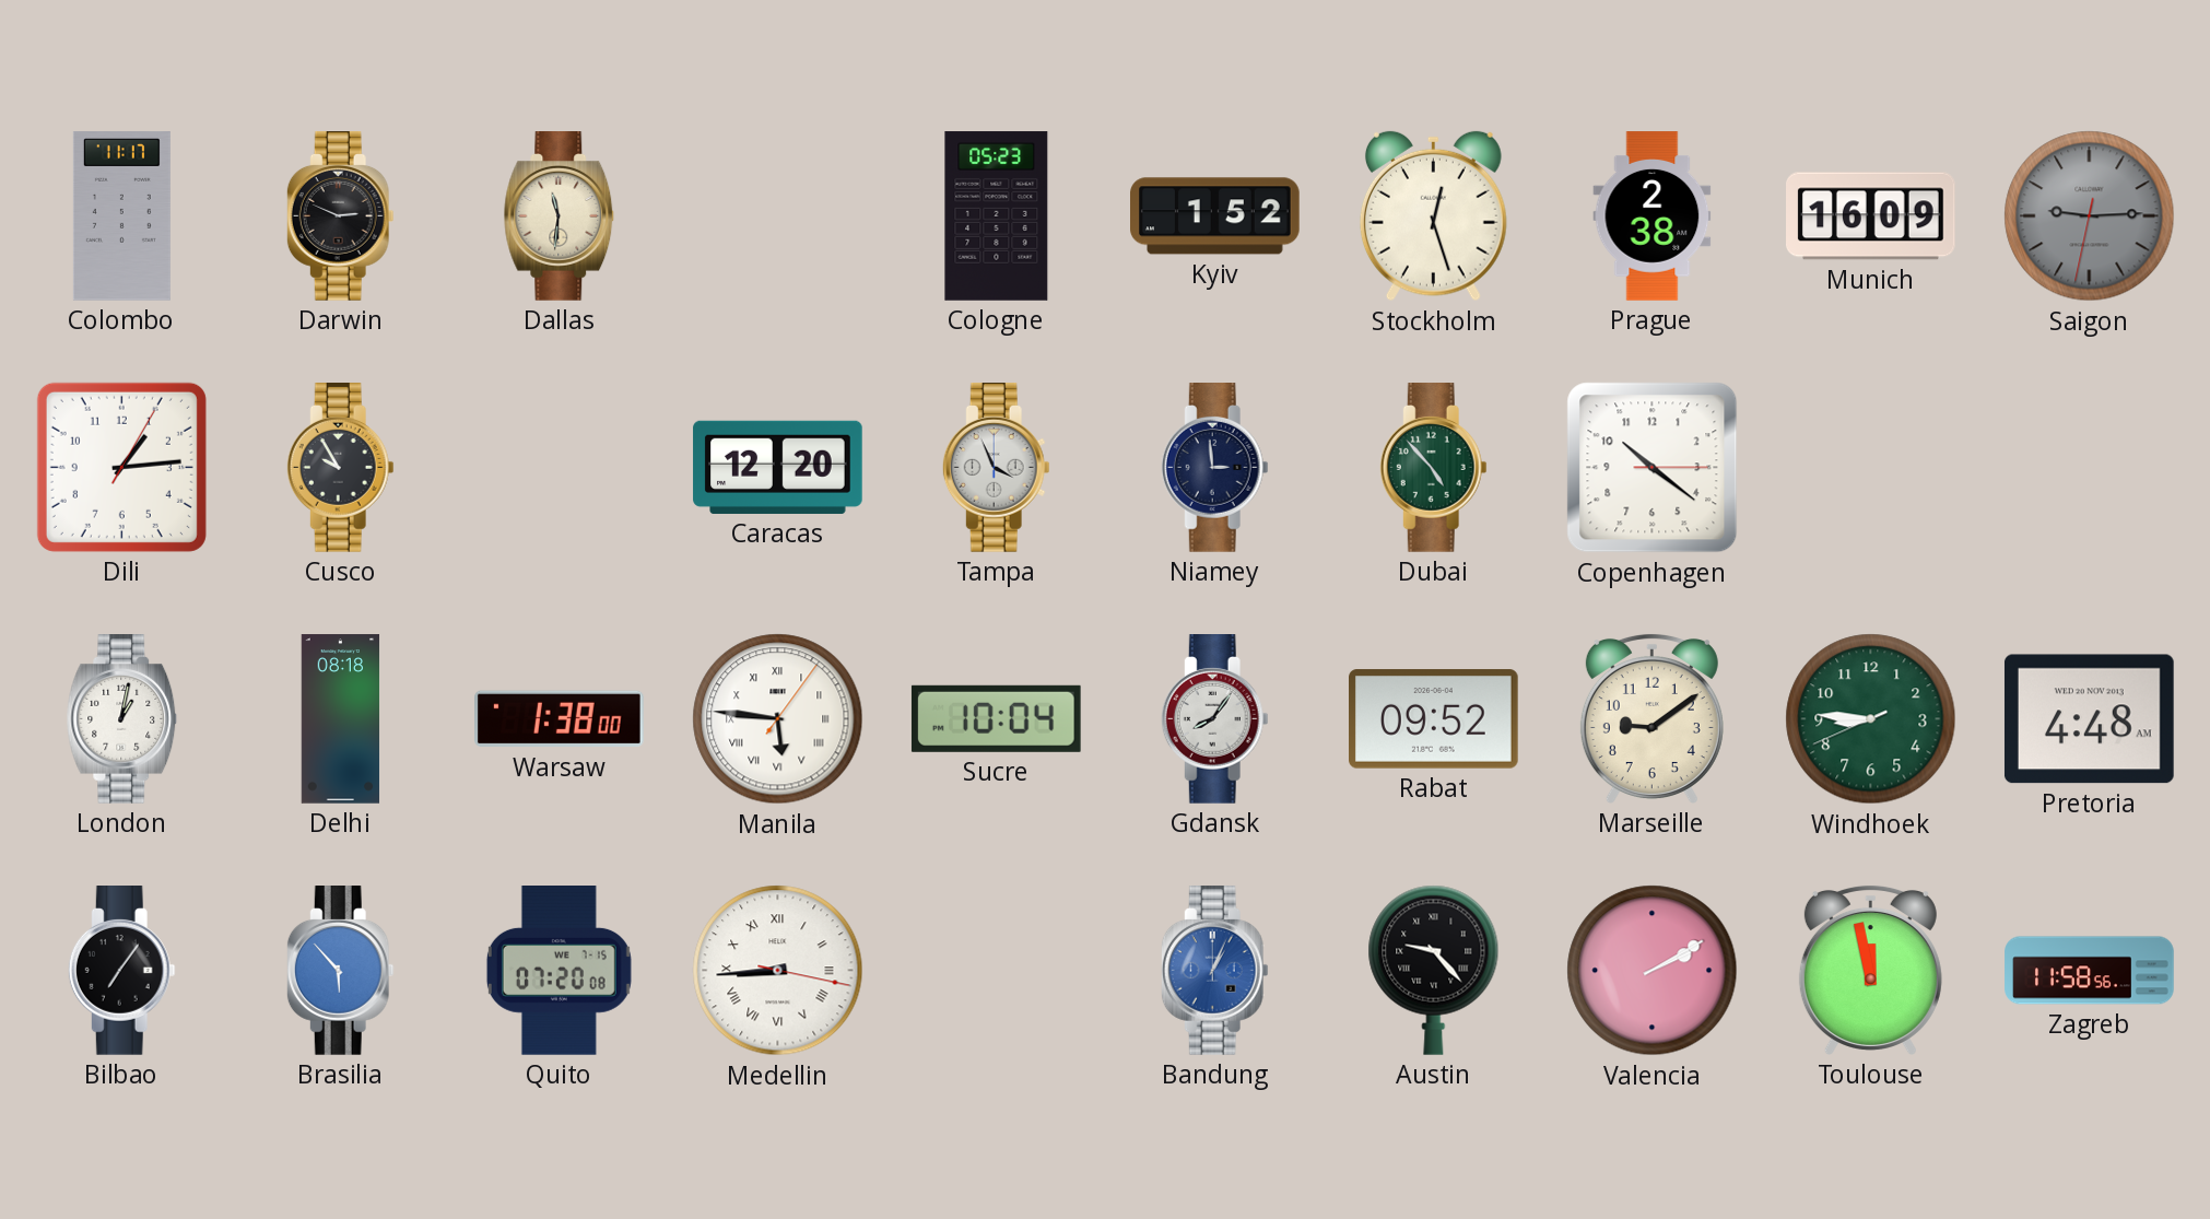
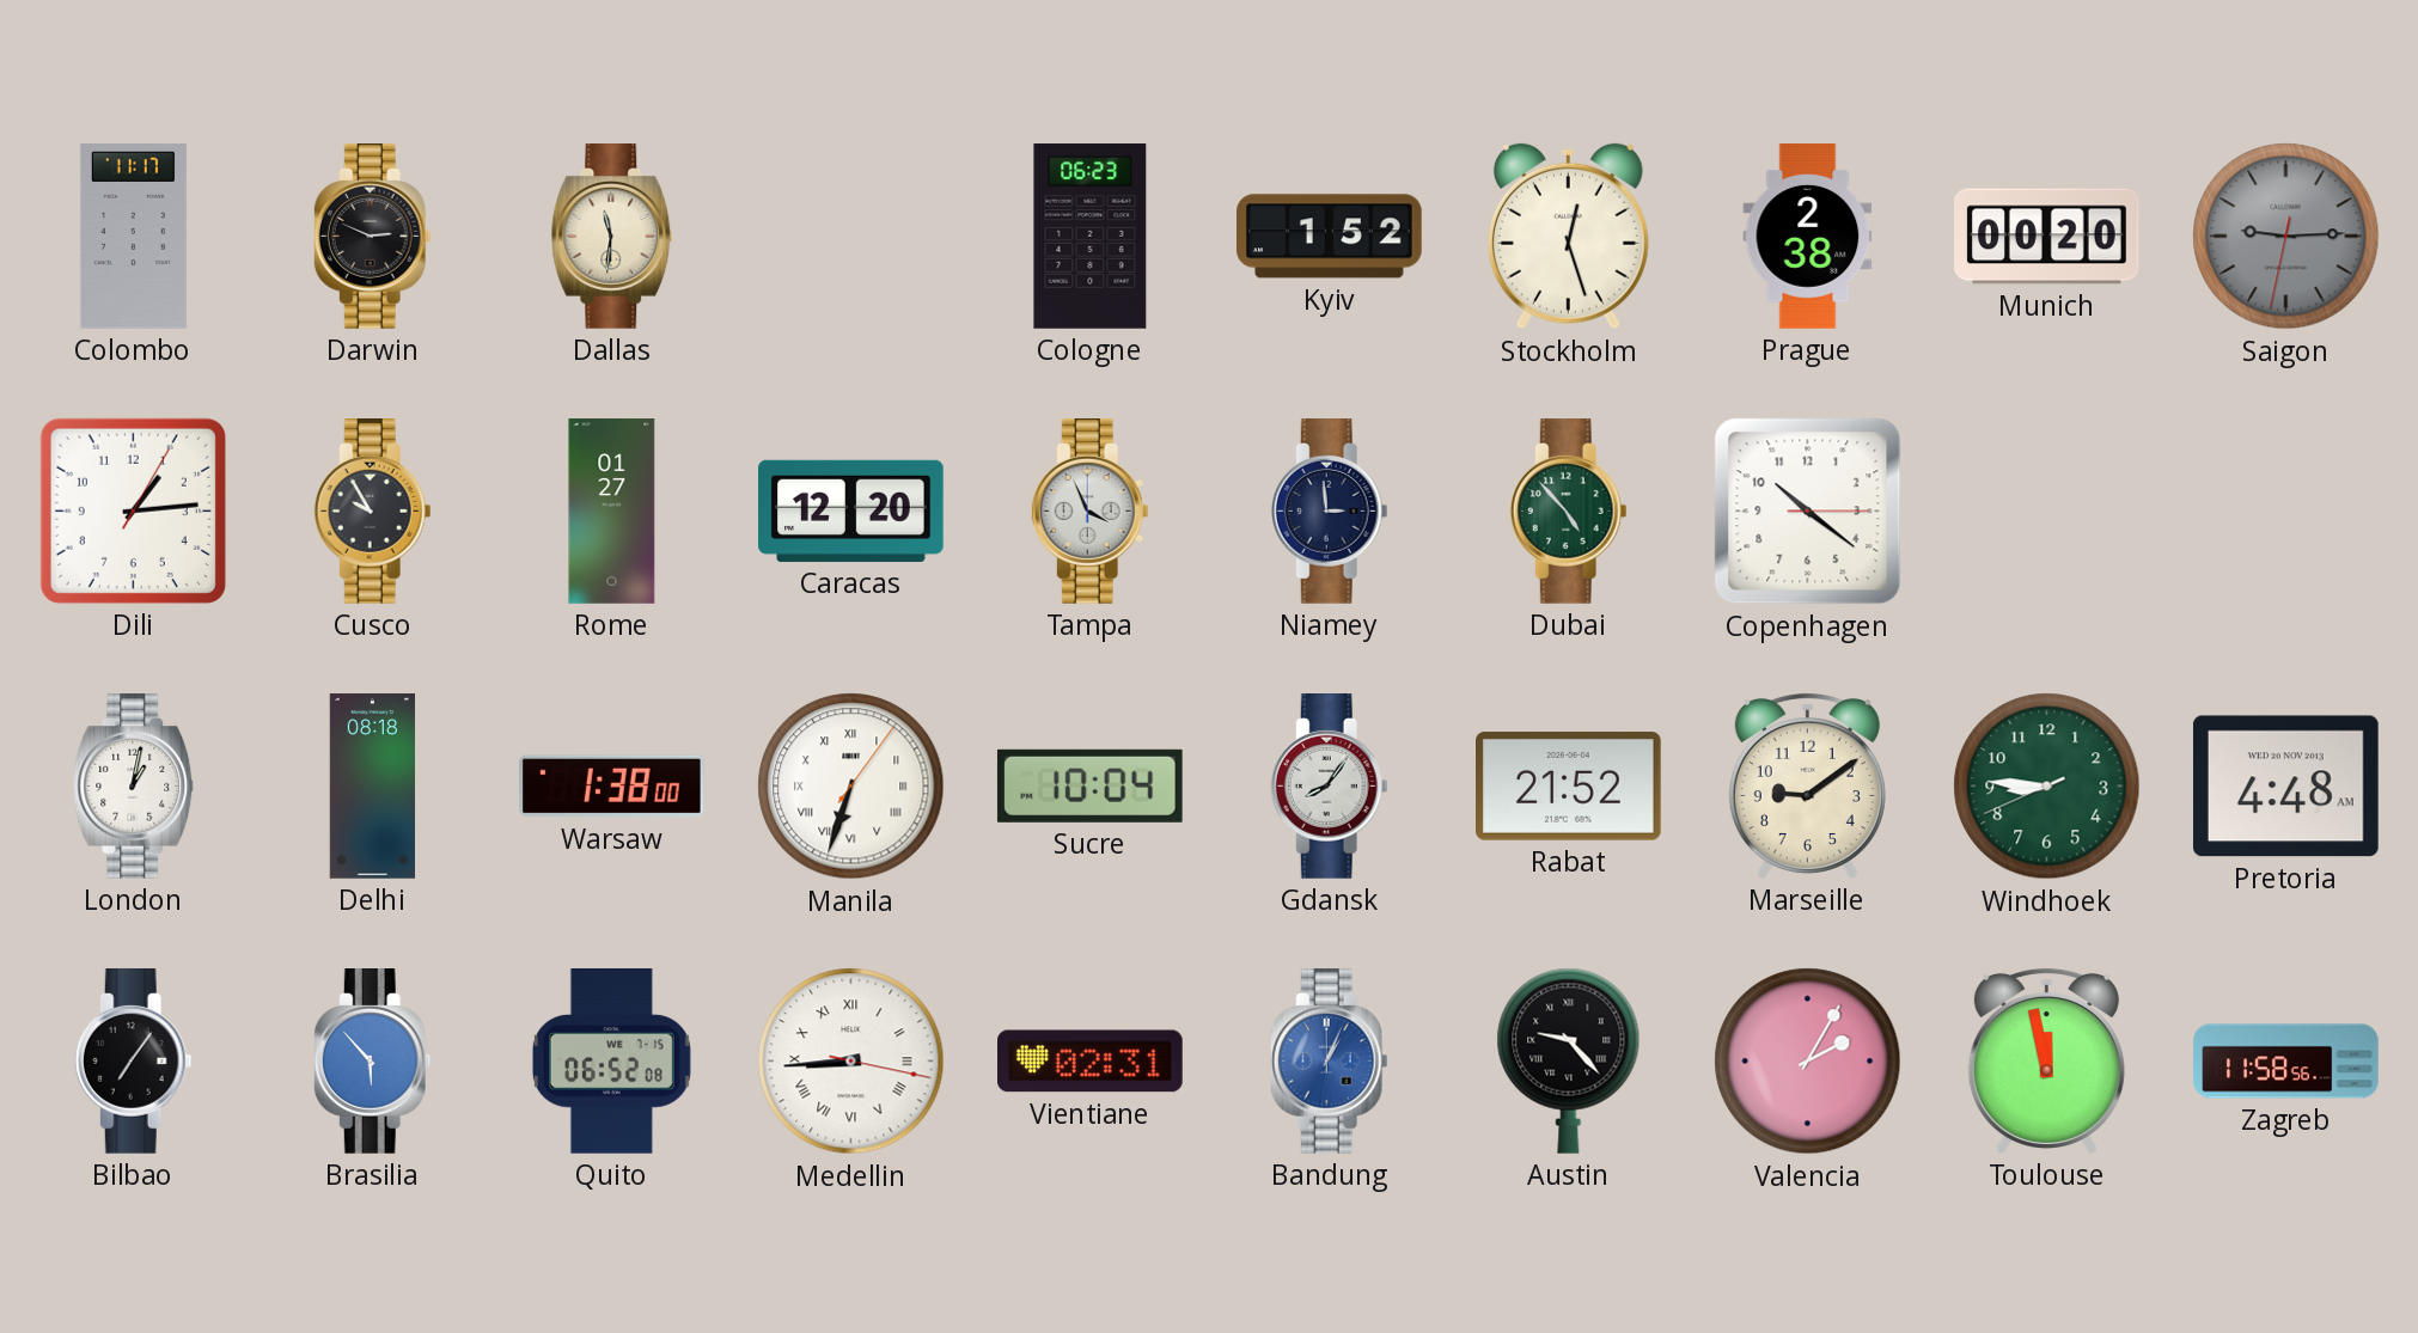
Cologne: 05:23 -> 06:23
Munich: 16:09 -> 00:20
Rome: none -> 01:27
Manila: 5:46 -> 6:33
Rabat: 09:52 -> 21:52
Quito: 07:20 -> 06:52
Vientiane: none -> 02:31
Valencia: 2:10 -> 2:05
